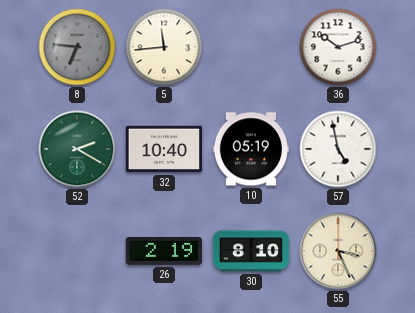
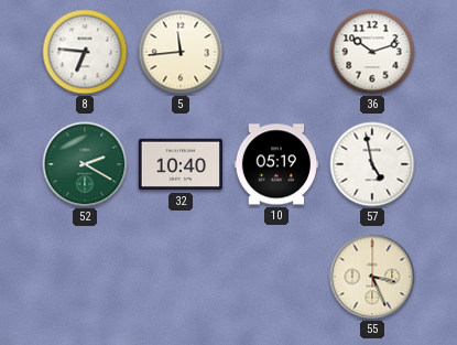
8 dial: grey -> white
26: 2:19 -> none
30: 8:10 -> none
